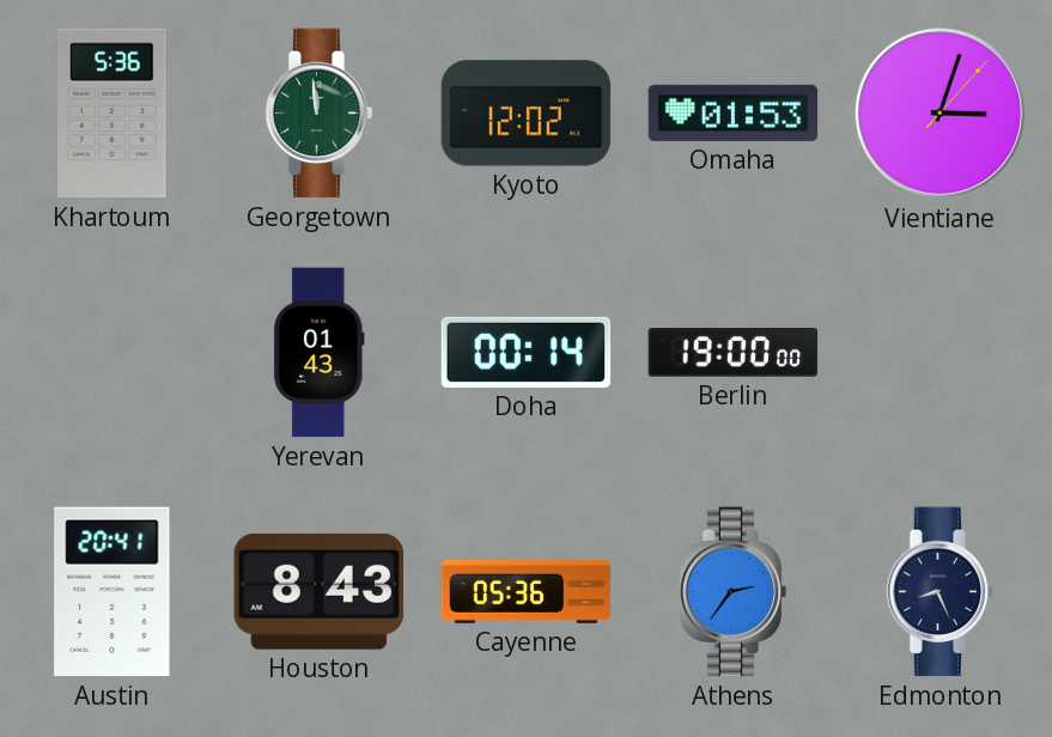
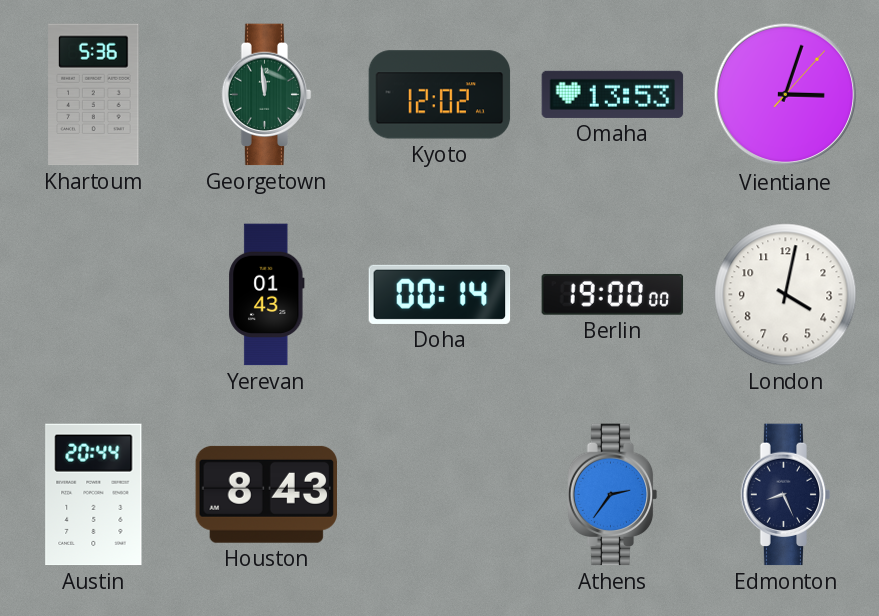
Omaha: 01:53 -> 13:53
London: none -> 4:02
Austin: 20:41 -> 20:44
Cayenne: 05:36 -> none
